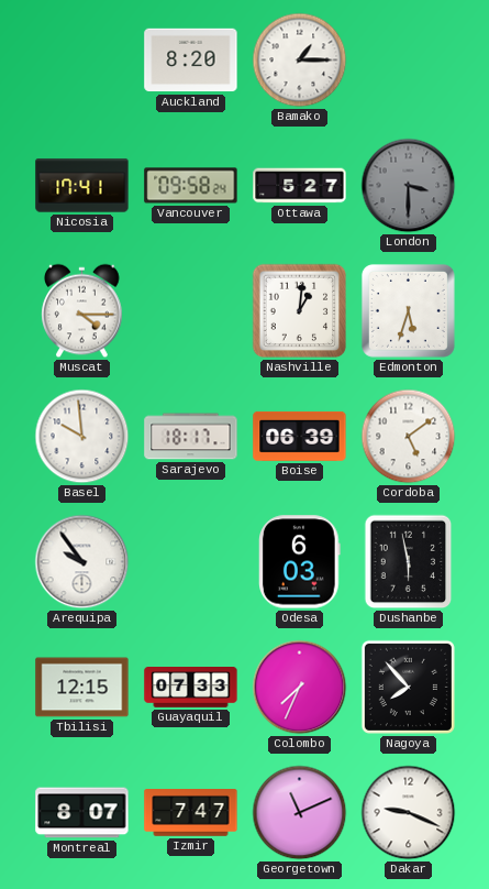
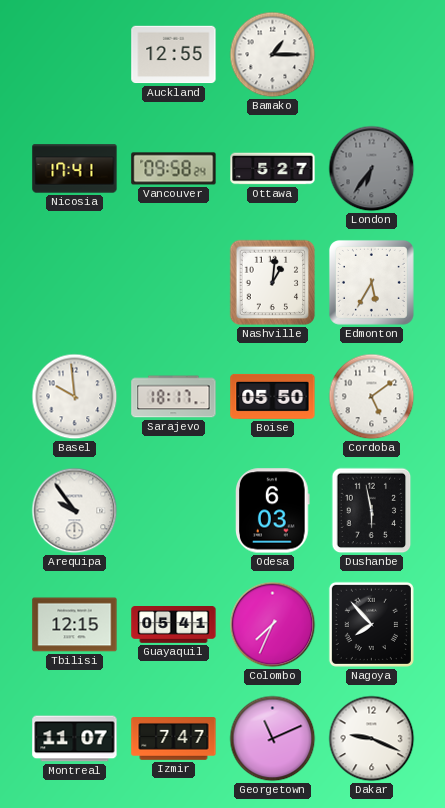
Auckland: 8:20 -> 12:55
London: 3:30 -> 6:36
Muscat: 4:15 -> none
Edmonton: 5:33 -> 5:35
Boise: 06:39 -> 05:50
Guayaquil: 07:33 -> 05:41
Montreal: 8:07 -> 11:07
